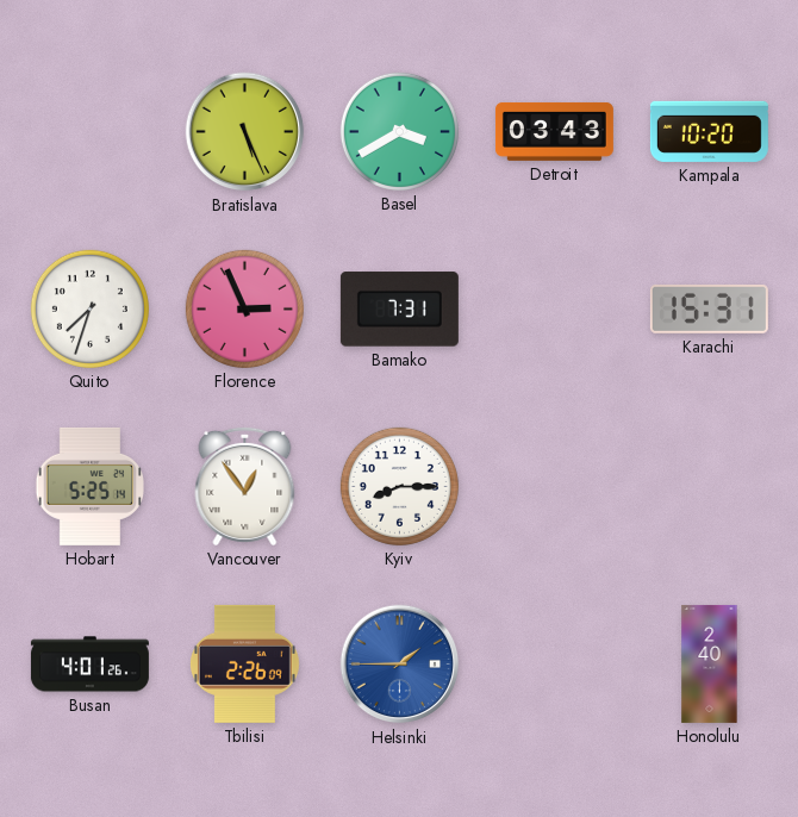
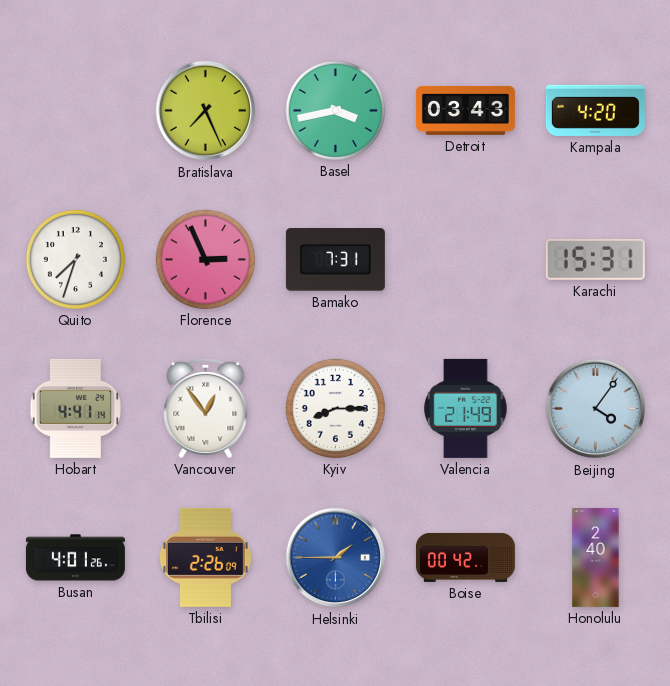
Bratislava: 5:26 -> 7:26
Basel: 3:40 -> 3:43
Kampala: 10:20 -> 4:20
Hobart: 5:25 -> 4:41
Valencia: none -> 21:49
Beijing: none -> 4:06
Boise: none -> 00:42
